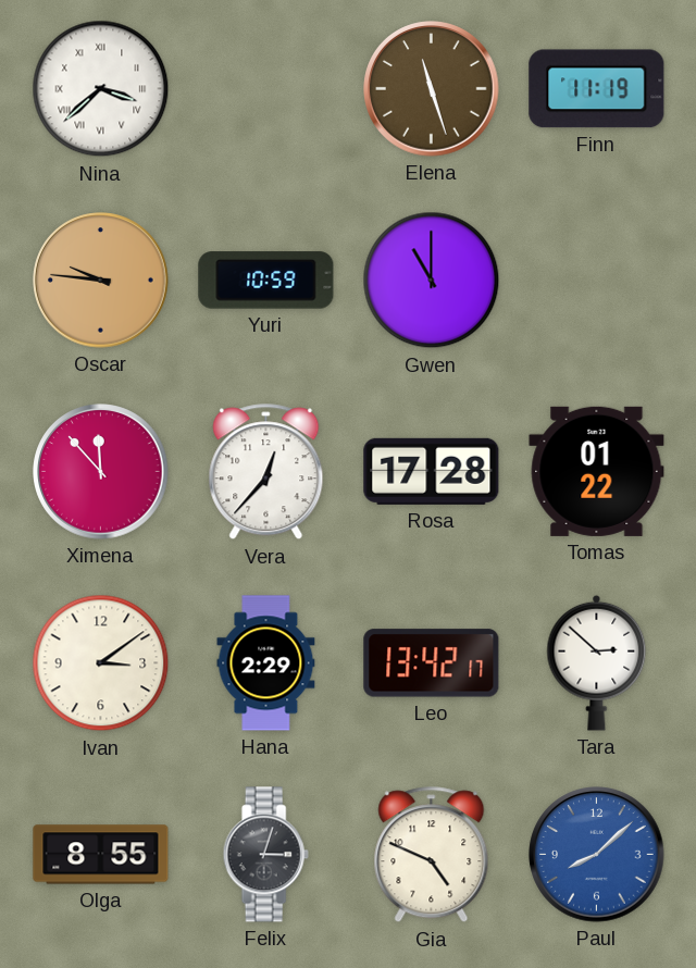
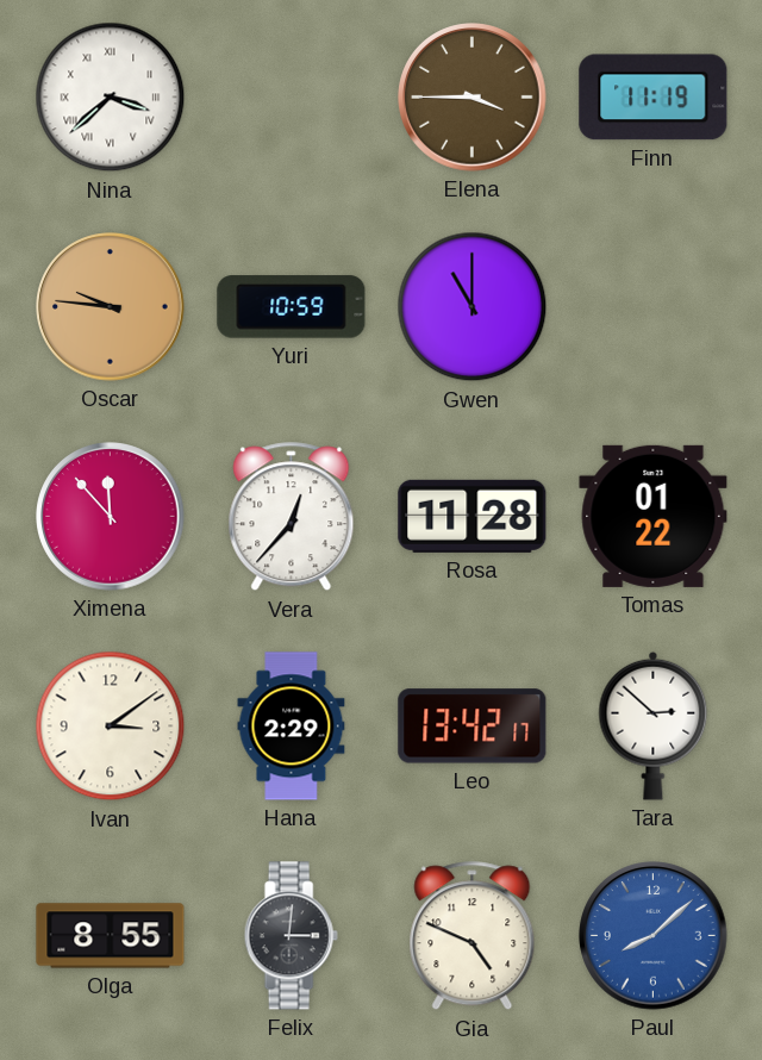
Elena: 11:27 -> 3:45
Rosa: 17:28 -> 11:28
Felix: 3:03 -> 3:01
